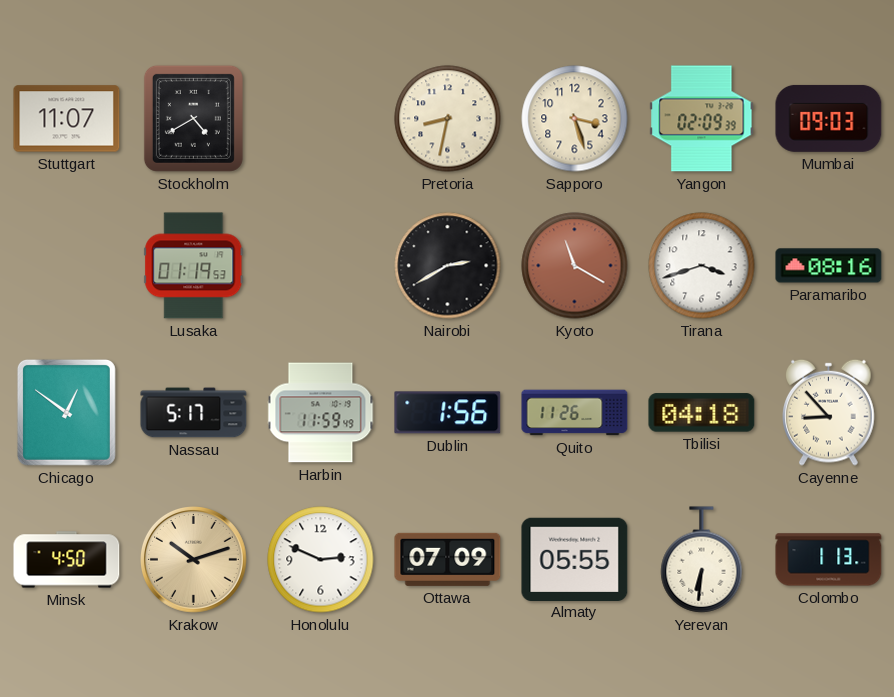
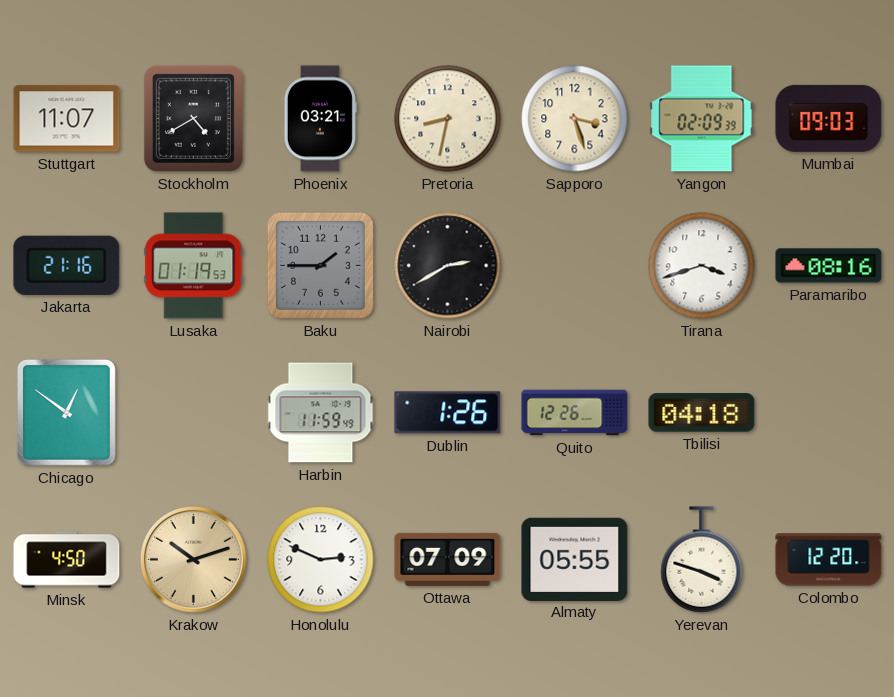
Phoenix: none -> 03:21
Jakarta: none -> 21:16
Baku: none -> 1:45
Kyoto: 11:20 -> none
Nassau: 5:17 -> none
Dublin: 1:56 -> 1:26
Quito: 11:26 -> 12:26
Cayenne: 8:53 -> none
Yerevan: 6:31 -> 3:48
Colombo: 1:13 -> 12:20
